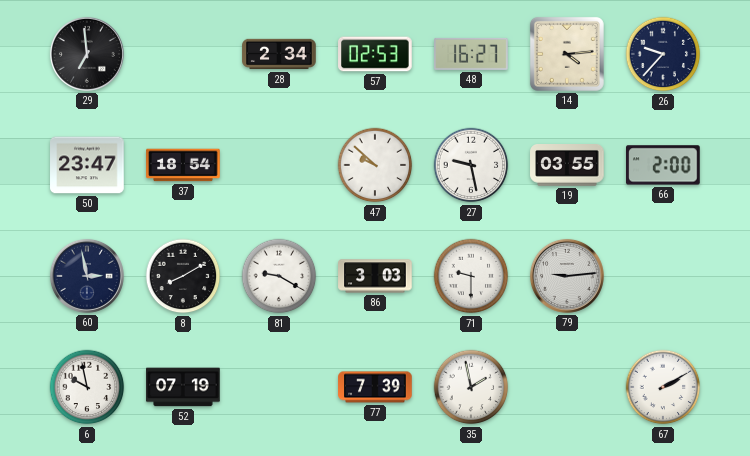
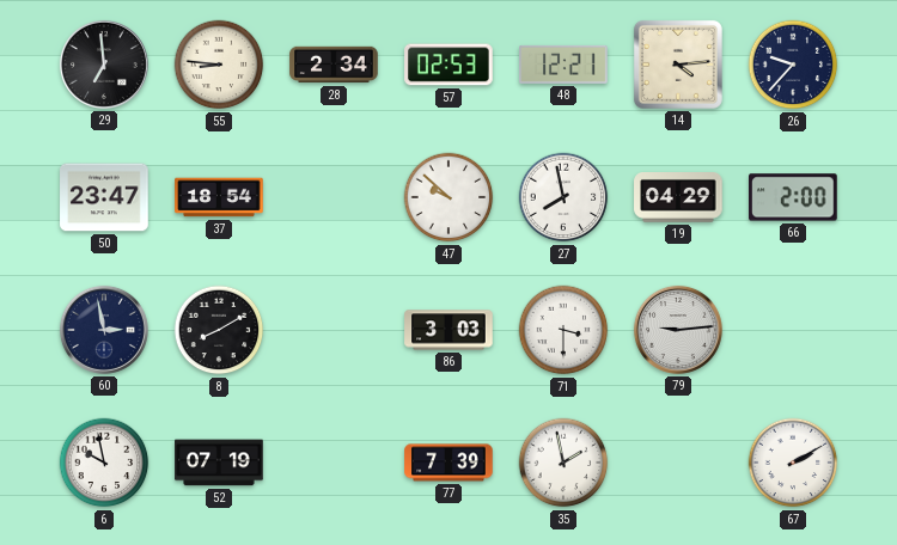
55: none -> 8:46
48: 16:27 -> 12:21
27: 9:28 -> 7:58
19: 03:55 -> 04:29
81: 9:20 -> none
71: 9:30 -> 3:30
